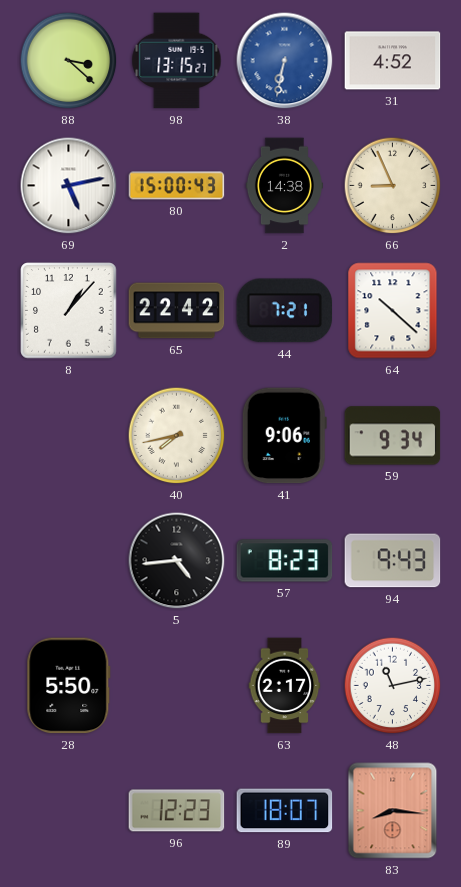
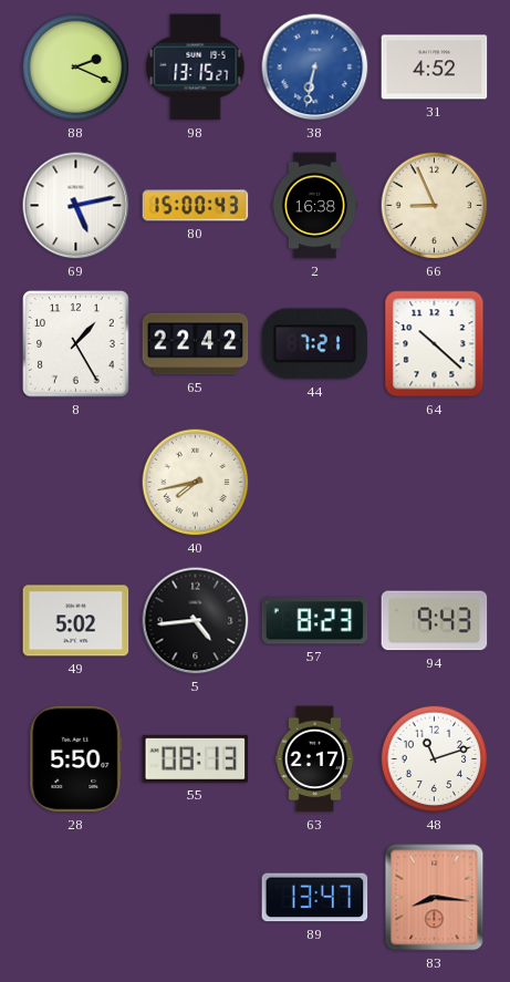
88: 3:22 -> 2:19
2: 14:38 -> 16:38
8: 1:07 -> 1:25
41: 9:06 -> none
59: 9:34 -> none
49: none -> 5:02
55: none -> 08:13
48: 11:13 -> 11:12
96: 12:23 -> none
89: 18:07 -> 13:47
